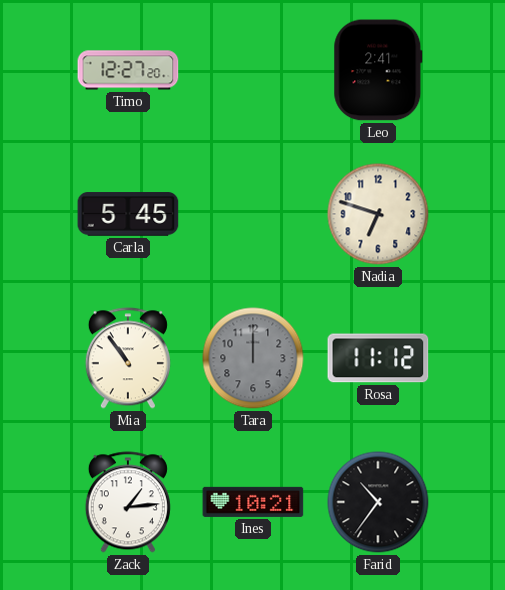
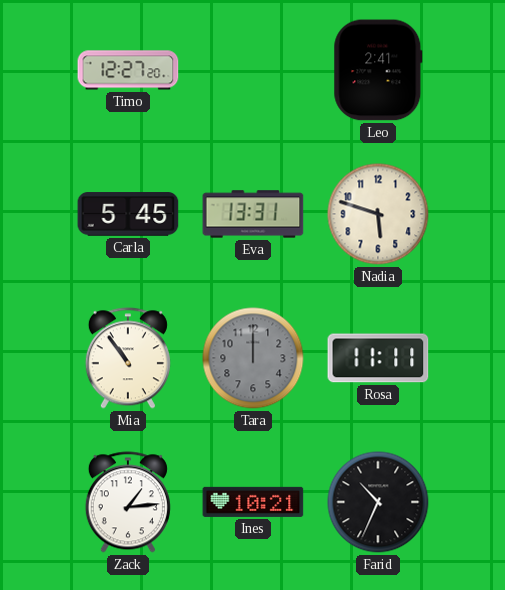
Eva: none -> 13:31
Nadia: 6:48 -> 5:48
Rosa: 11:12 -> 11:11
Farid: 10:36 -> 10:34
